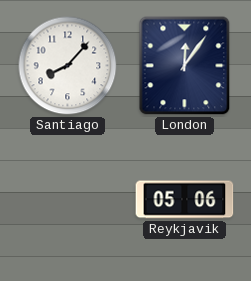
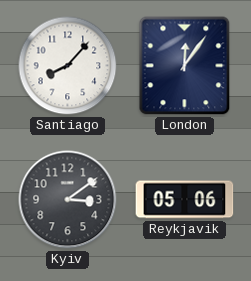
Kyiv: none -> 3:09
